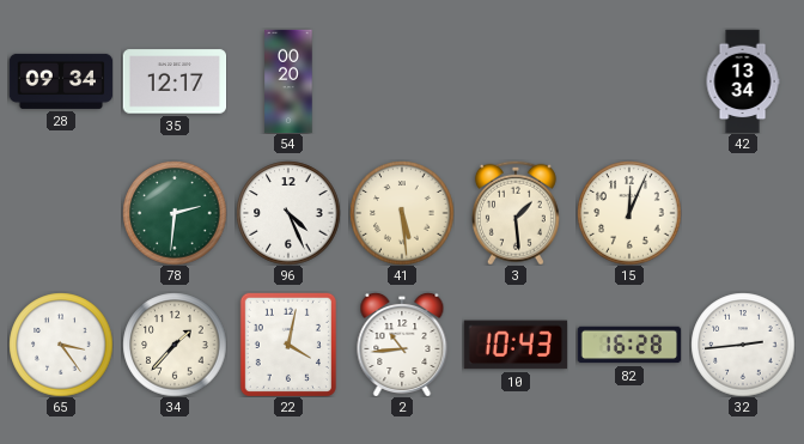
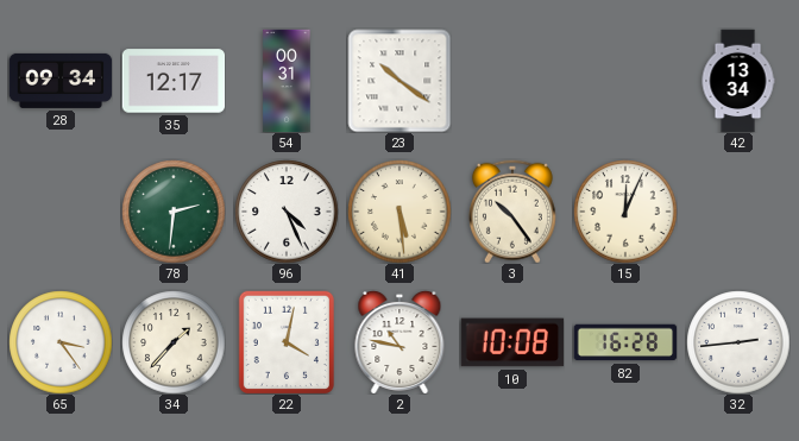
54: 00:20 -> 00:31
23: none -> 10:21
3: 1:29 -> 10:24
2: 10:44 -> 10:47
10: 10:43 -> 10:08
